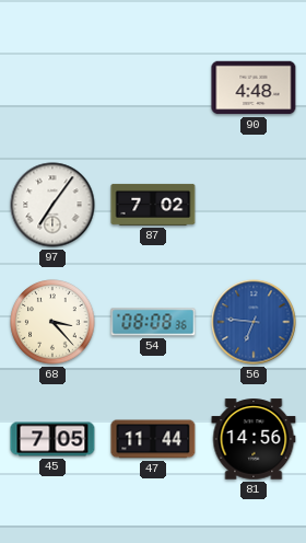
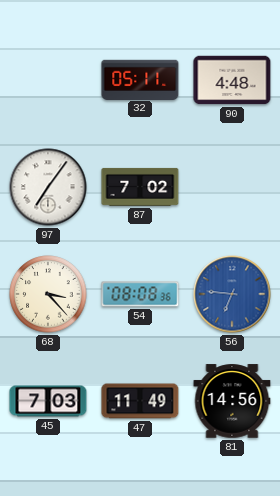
32: none -> 05:11
45: 7:05 -> 7:03
47: 11:44 -> 11:49
